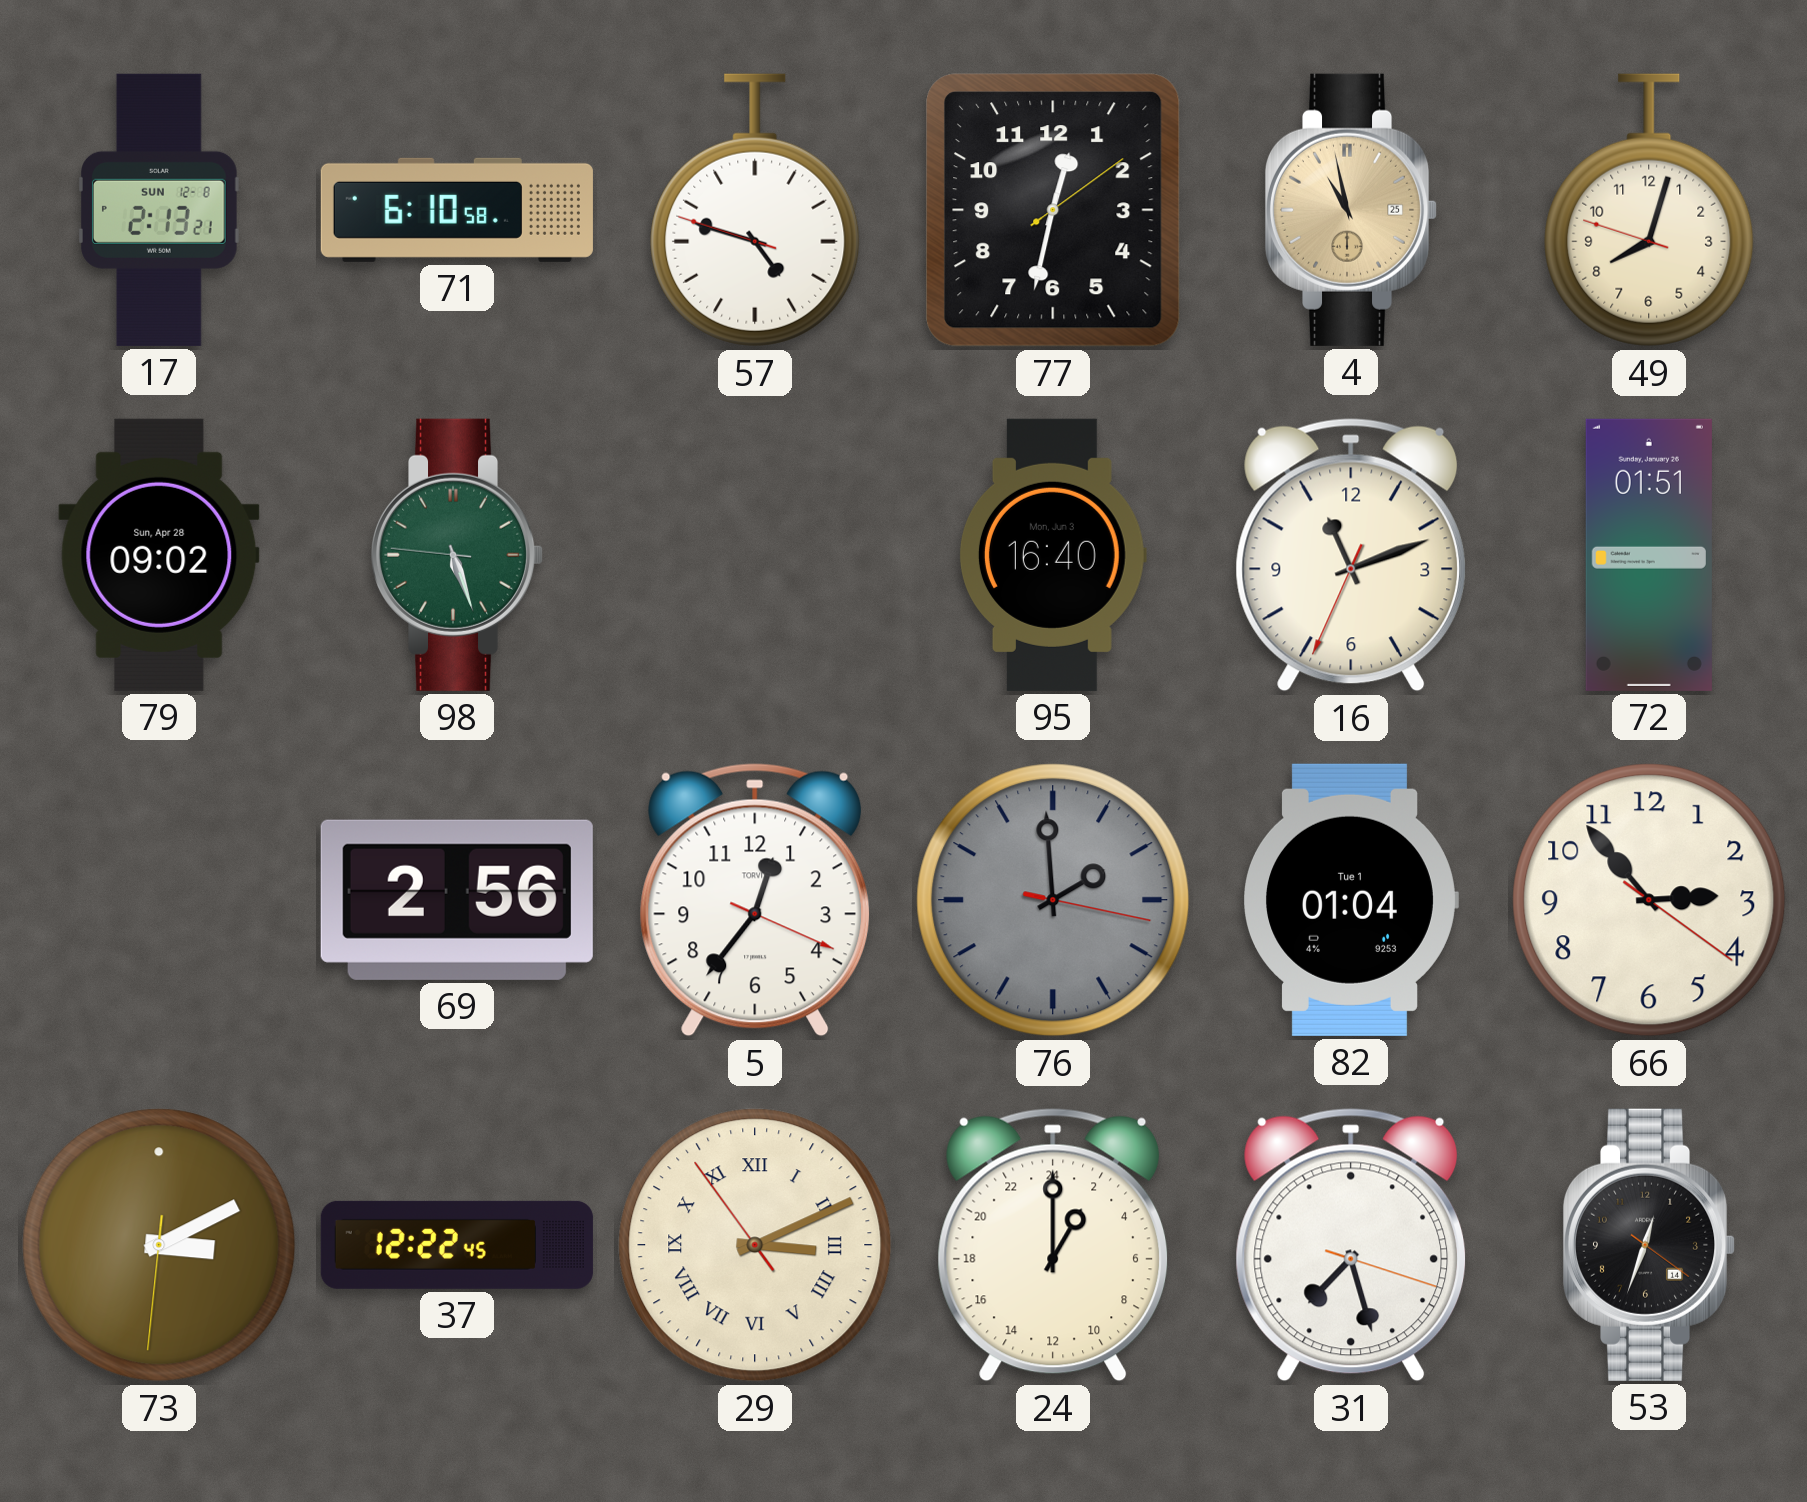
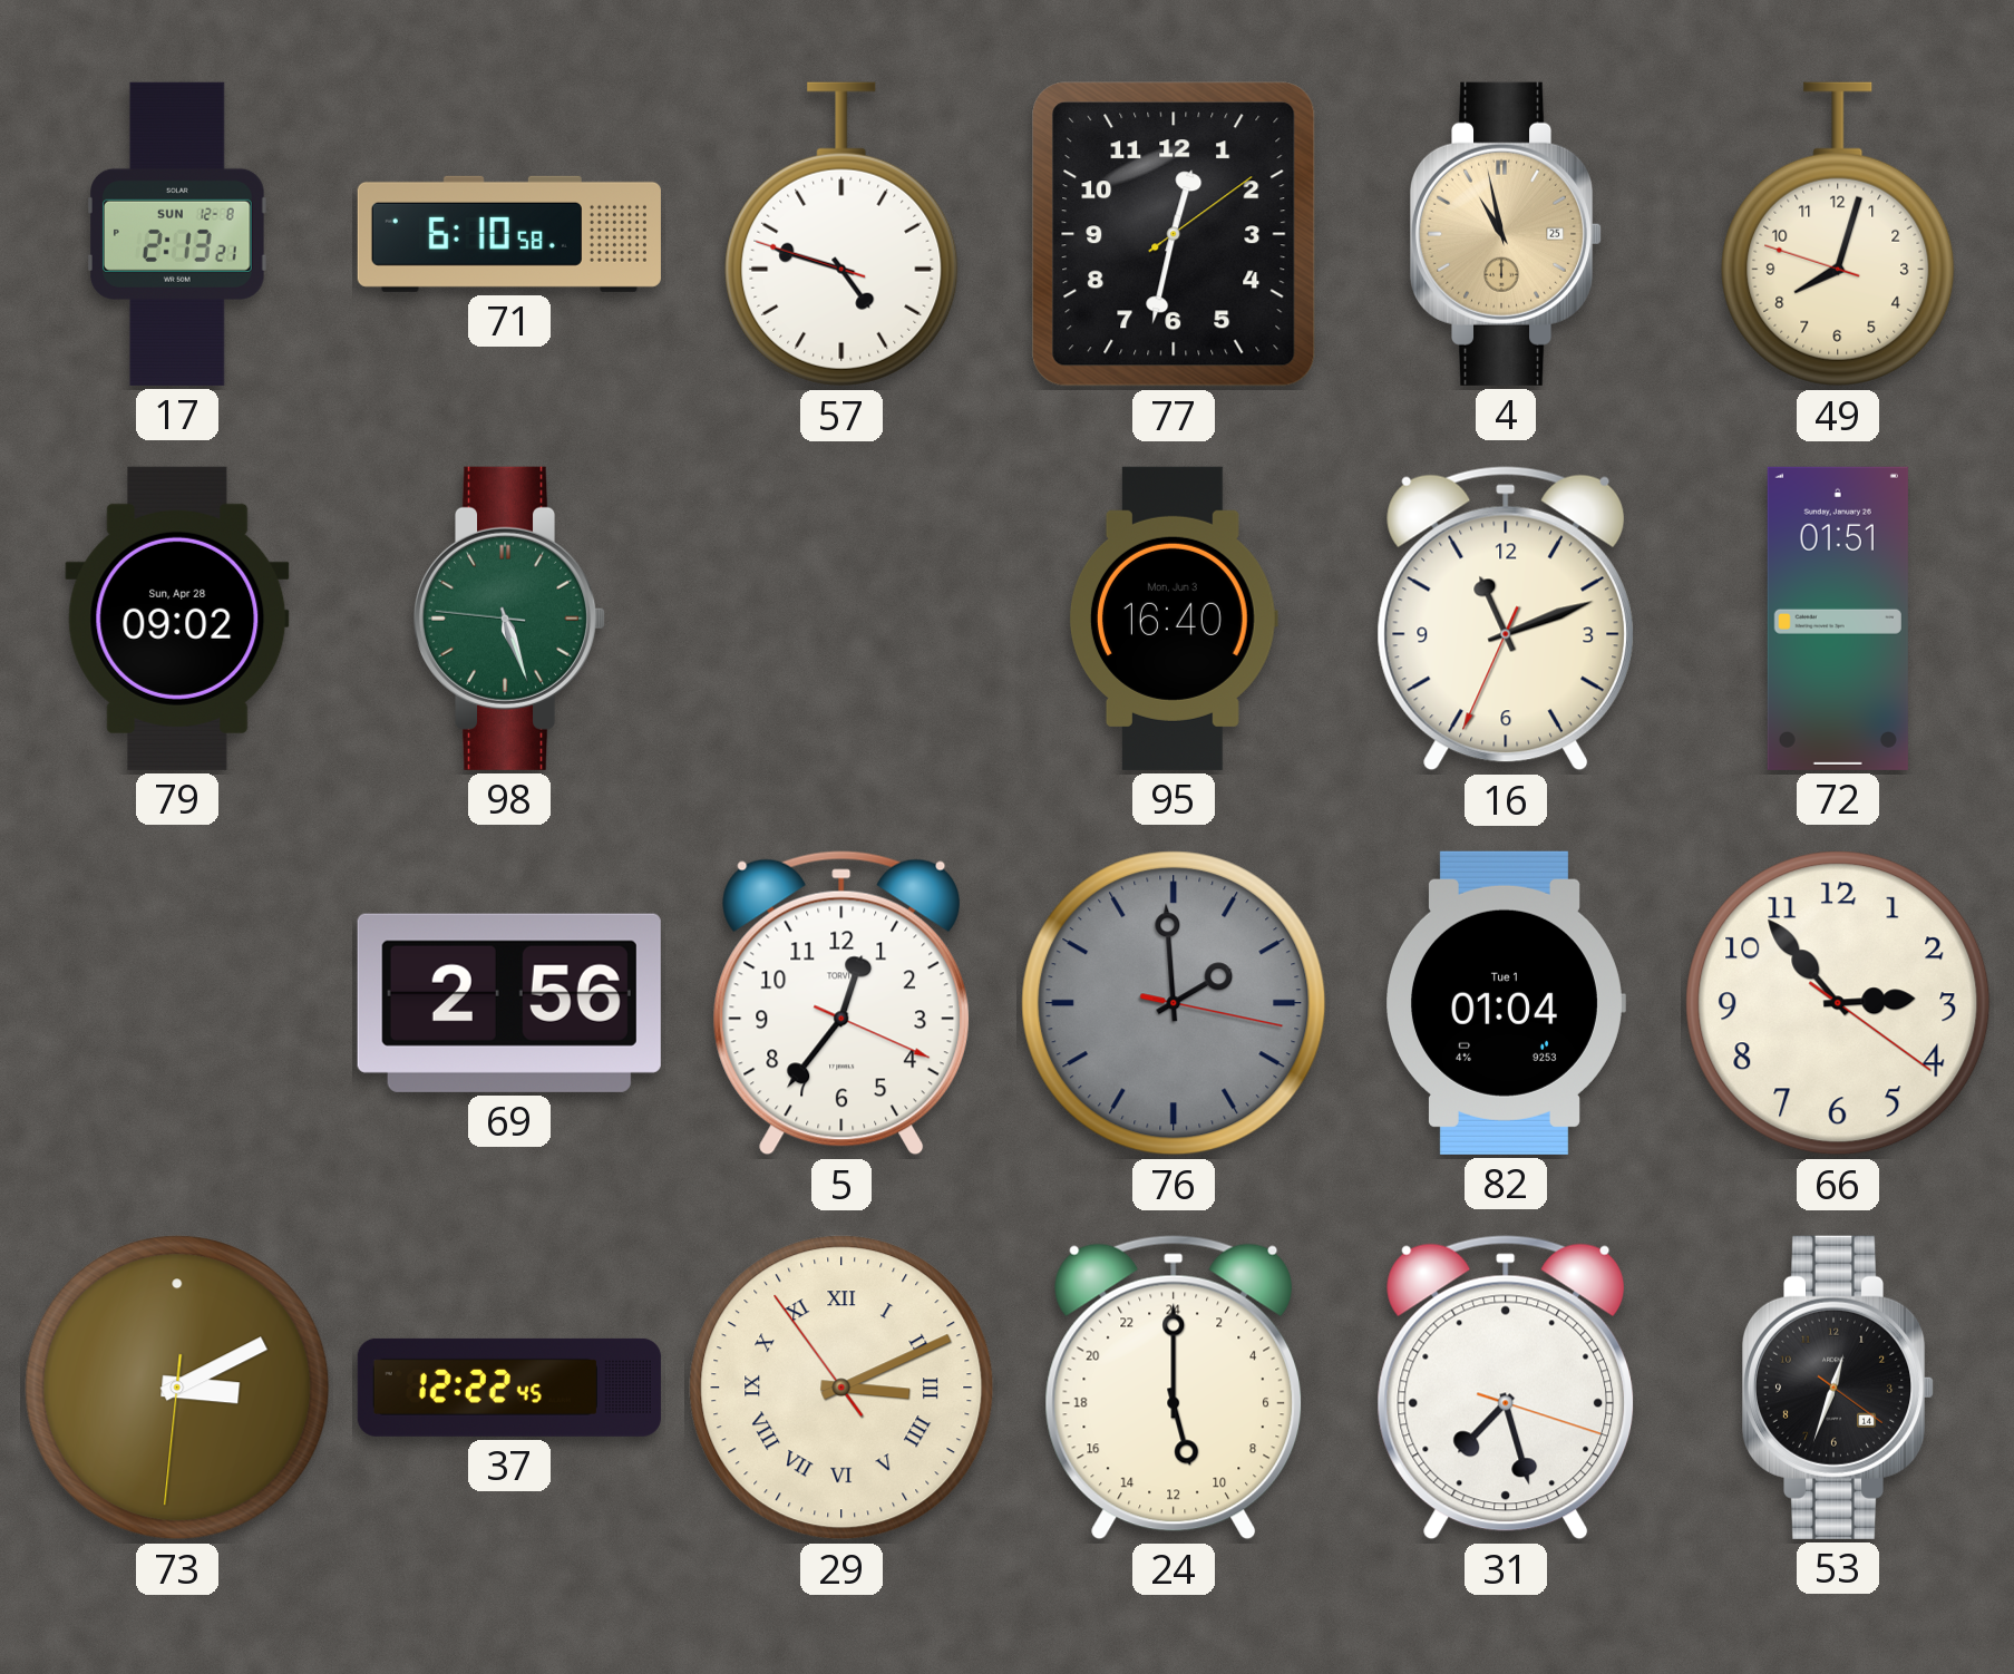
24: 2:00 -> 11:00
